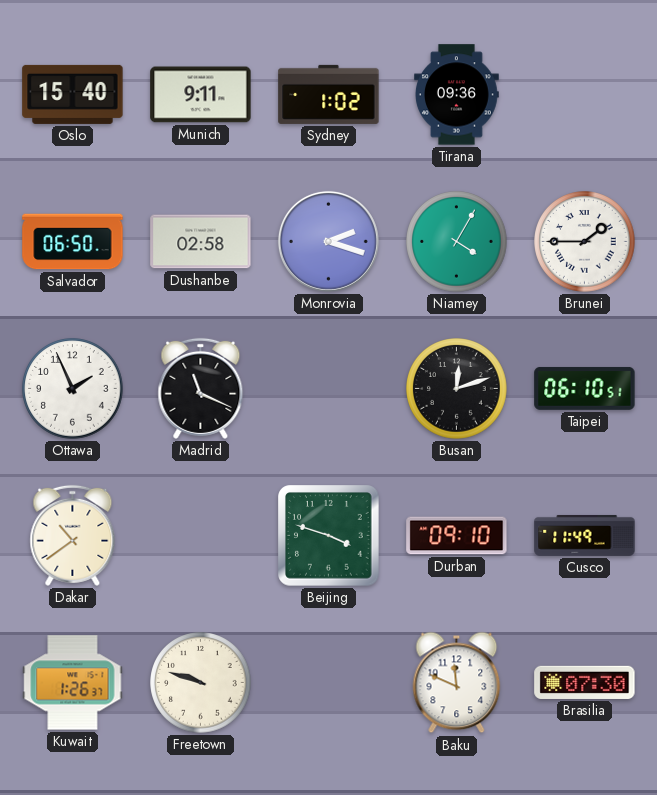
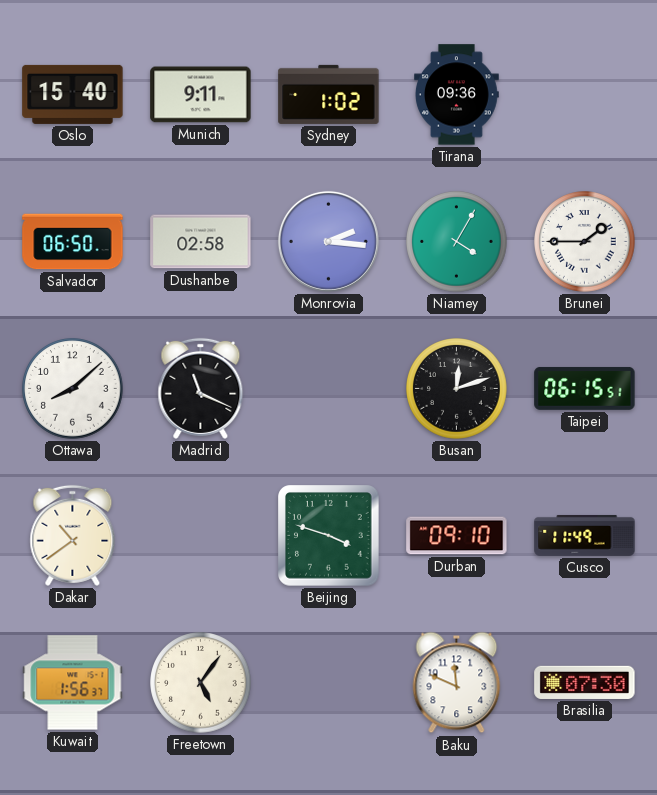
Monrovia: 2:18 -> 2:16
Ottawa: 1:56 -> 8:08
Taipei: 06:10 -> 06:15
Kuwait: 1:26 -> 1:56
Freetown: 9:48 -> 5:06
